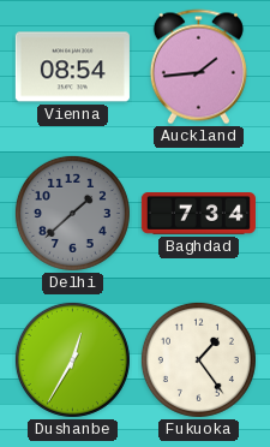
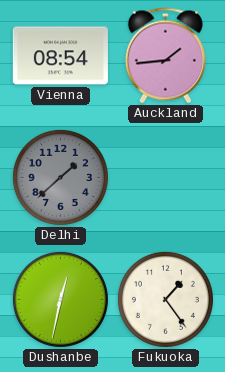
Baghdad: 7:34 -> none
Dushanbe: 12:35 -> 12:32
